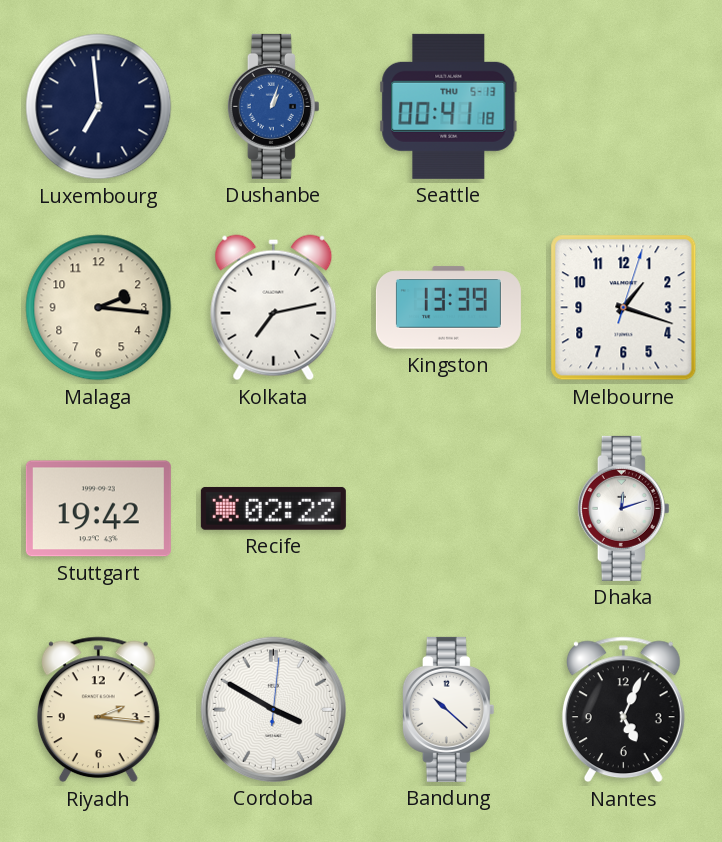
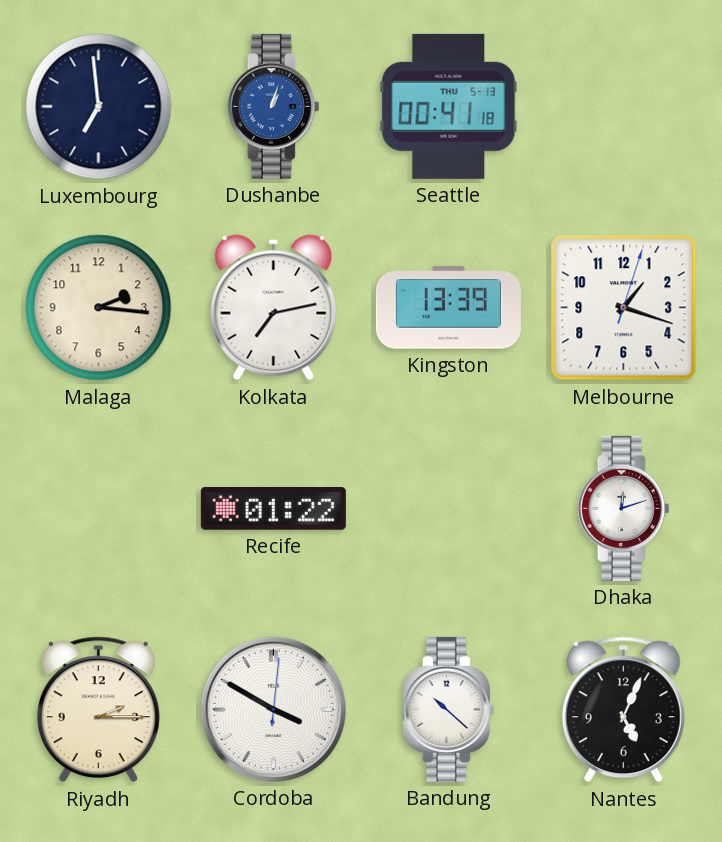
Stuttgart: 19:42 -> none
Recife: 02:22 -> 01:22
Riyadh: 2:16 -> 2:15
